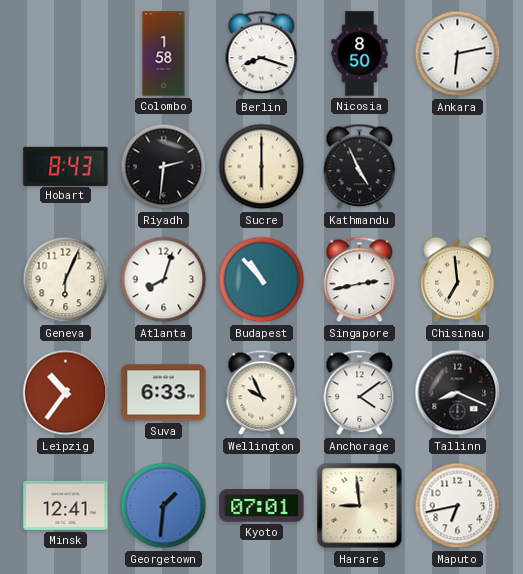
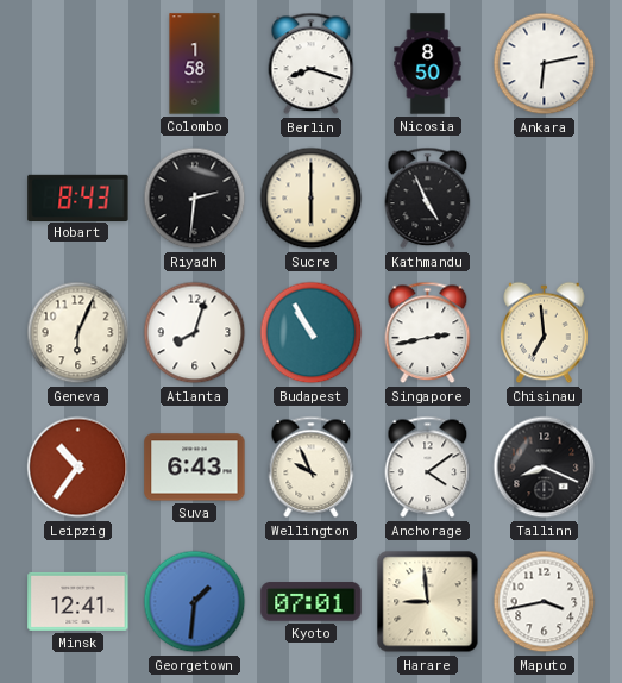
Budapest: 10:53 -> 10:55
Suva: 6:33 -> 6:43
Maputo: 6:43 -> 3:43
